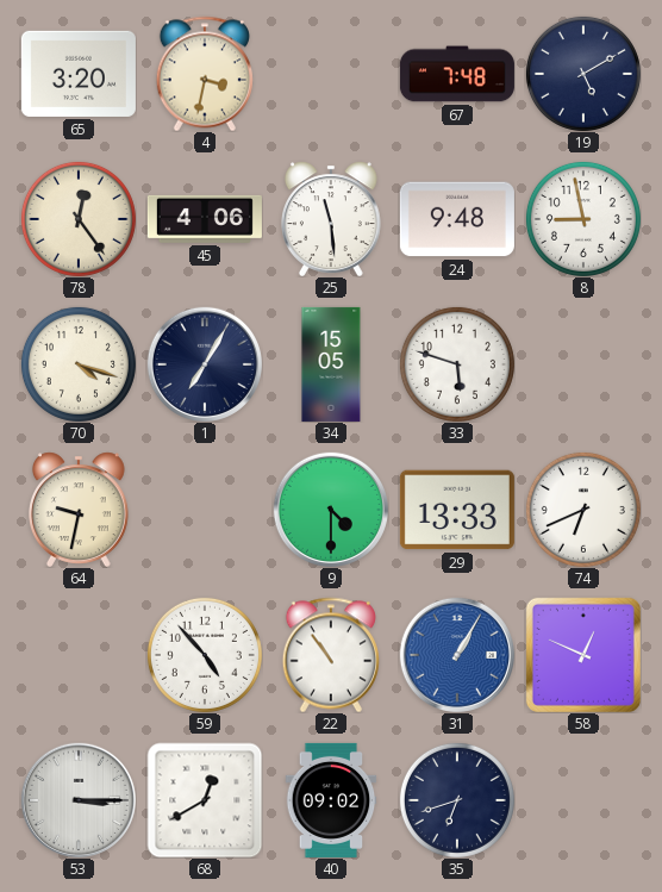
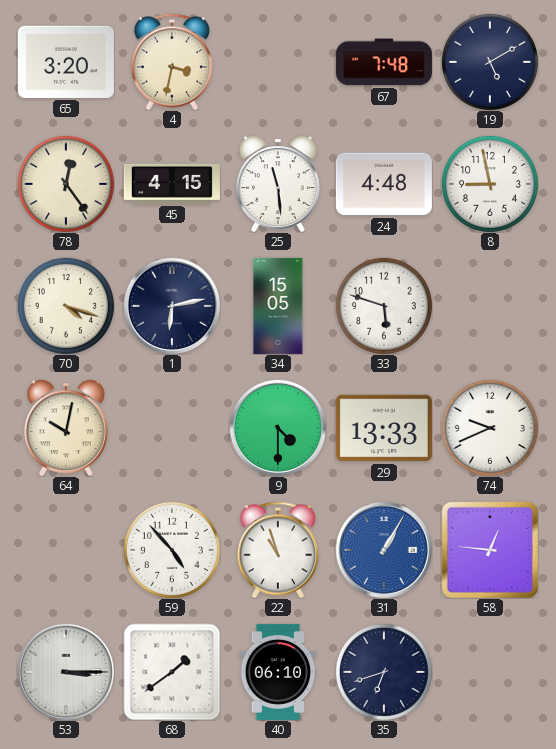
45: 4:06 -> 4:15
24: 9:48 -> 4:48
1: 7:05 -> 6:13
64: 9:32 -> 10:02
74: 6:41 -> 9:41
22: 10:54 -> 10:57
58: 12:49 -> 12:46
68: 12:40 -> 1:39
40: 09:02 -> 06:10
